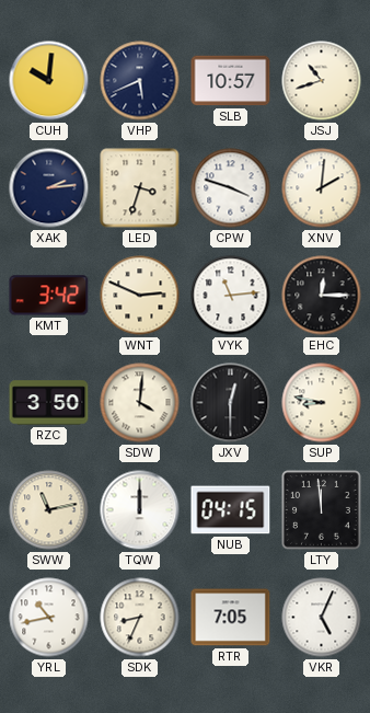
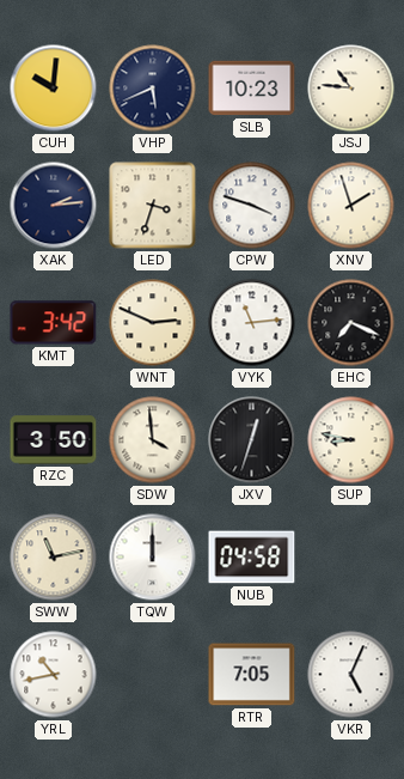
SLB: 10:57 -> 10:23
JSJ: 10:42 -> 10:46
XNV: 2:01 -> 1:57
EHC: 12:15 -> 7:19
SDW: 4:01 -> 3:59
JXV: 12:30 -> 12:33
NUB: 04:15 -> 04:58
LTY: 11:59 -> none
SDK: 8:34 -> none
